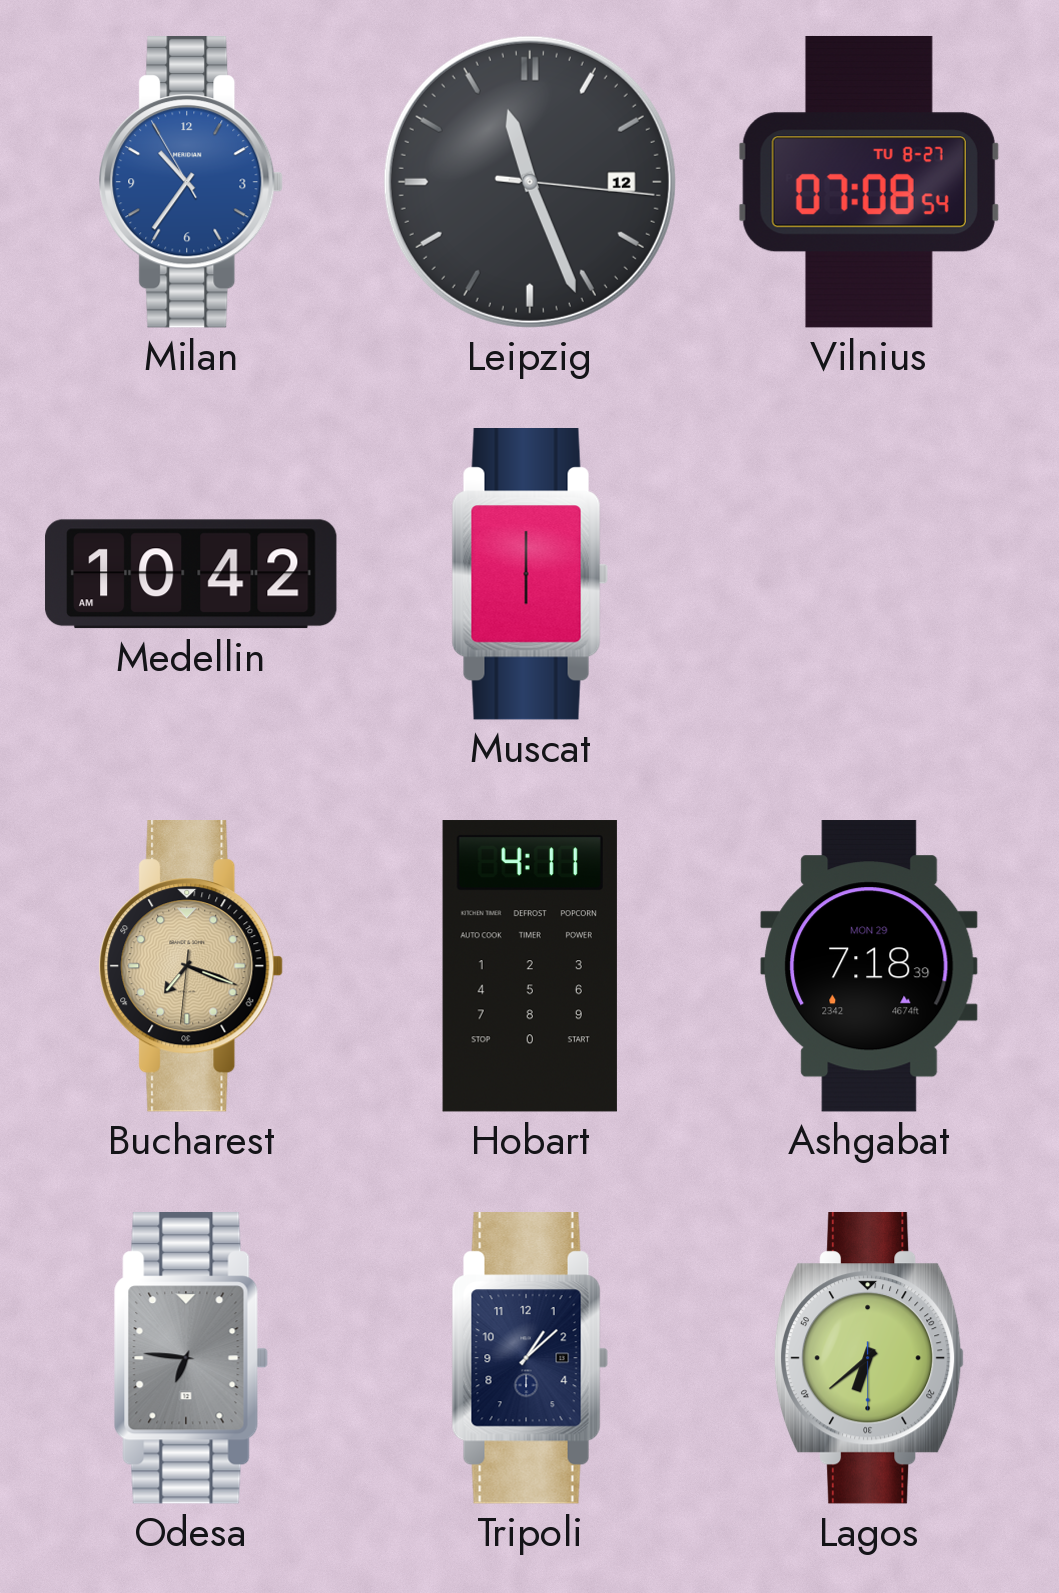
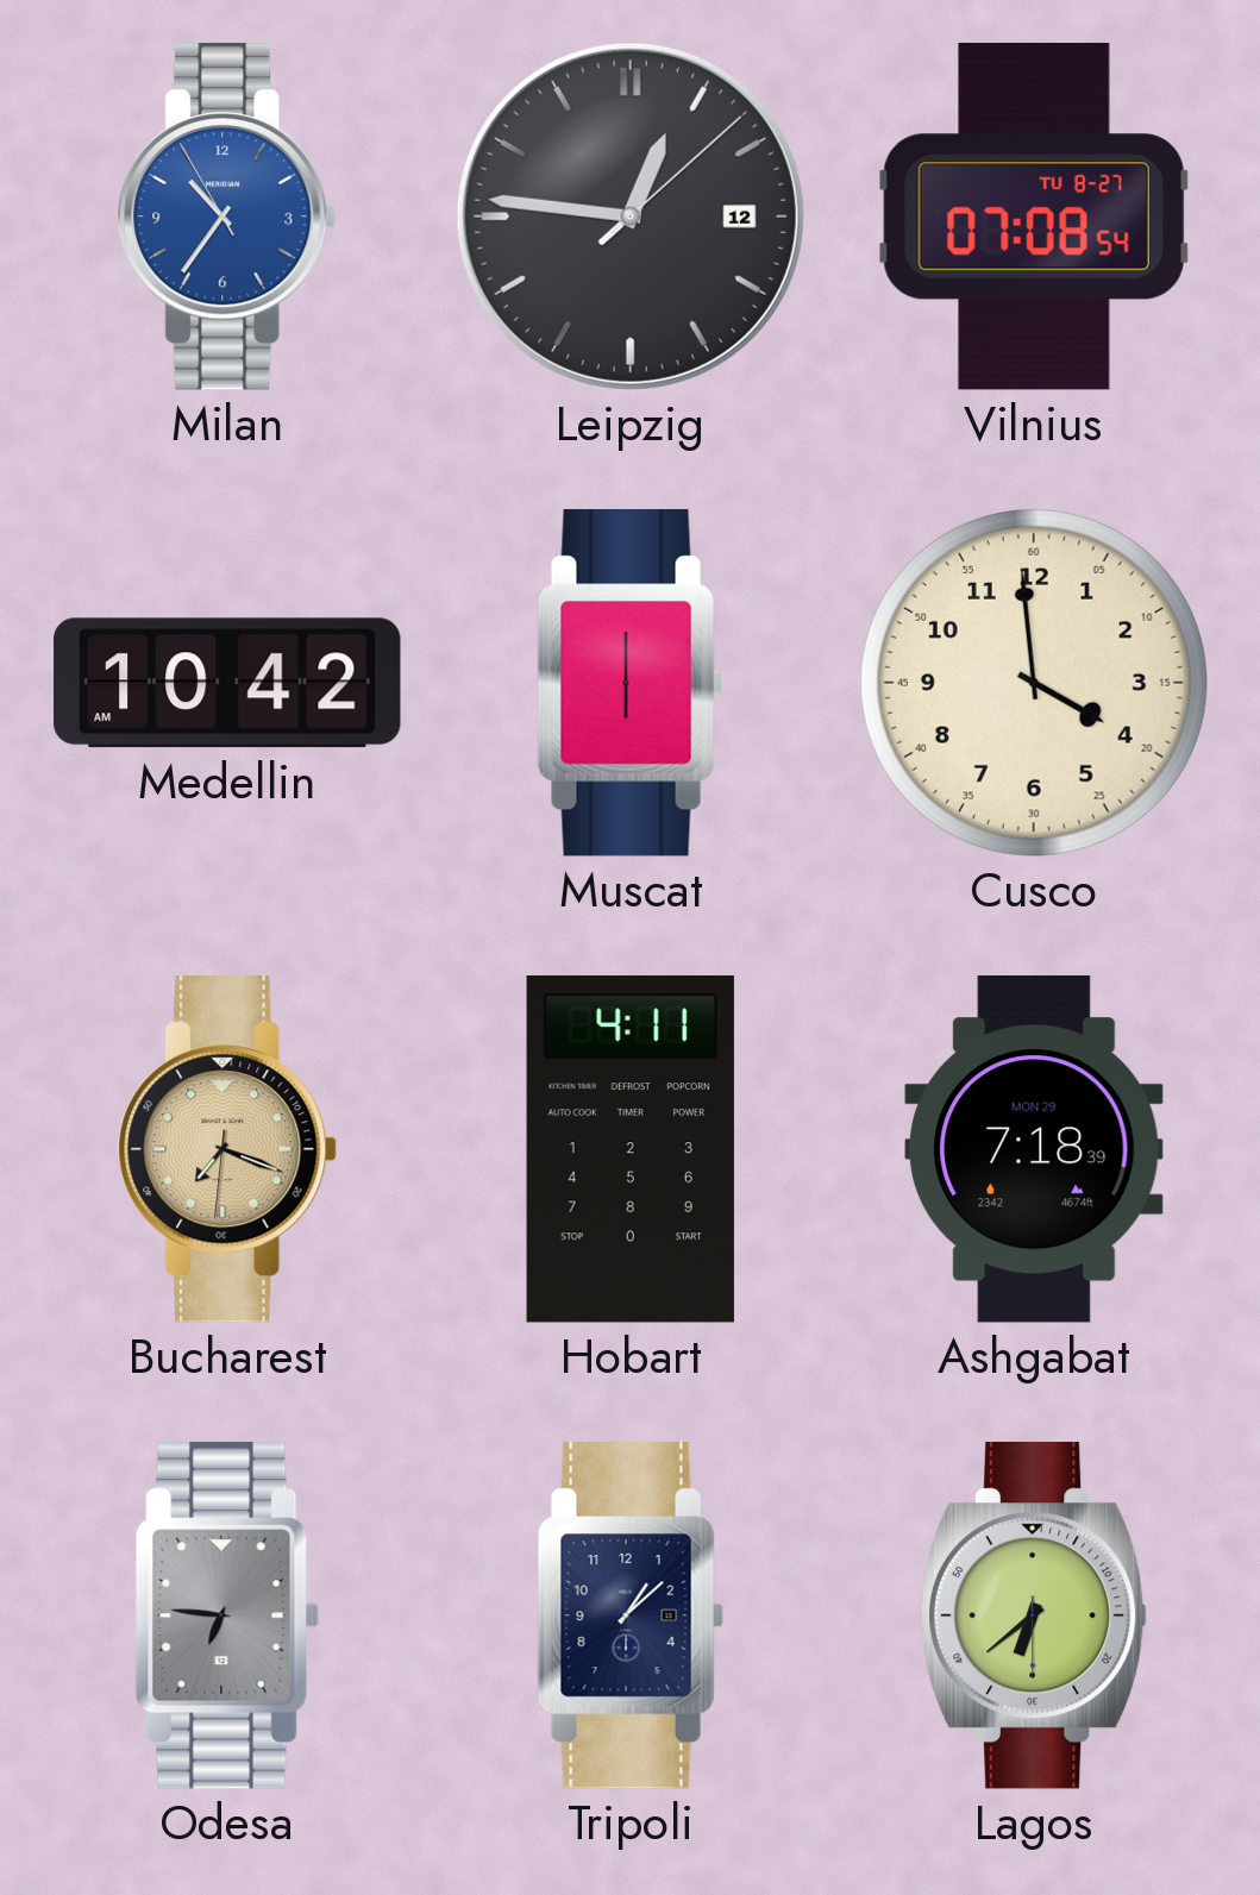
Leipzig: 11:26 -> 12:46
Cusco: none -> 3:59
